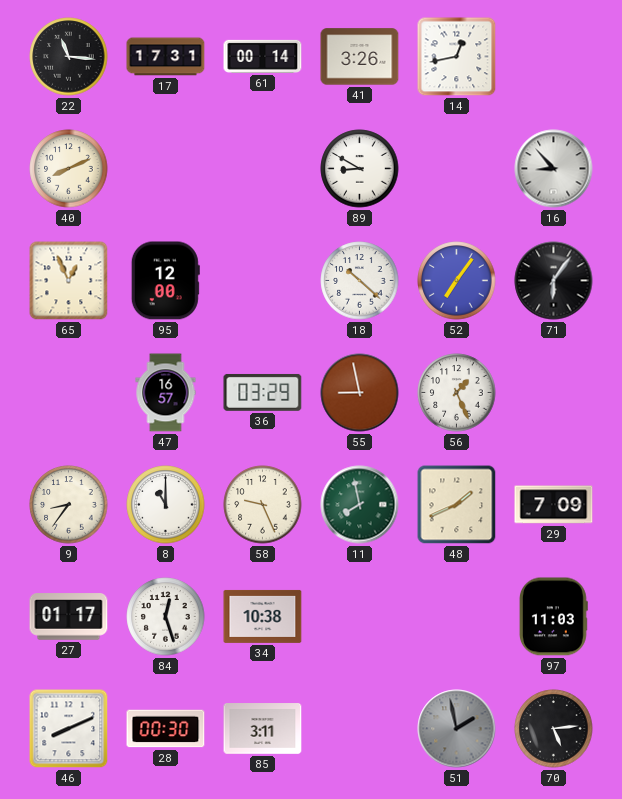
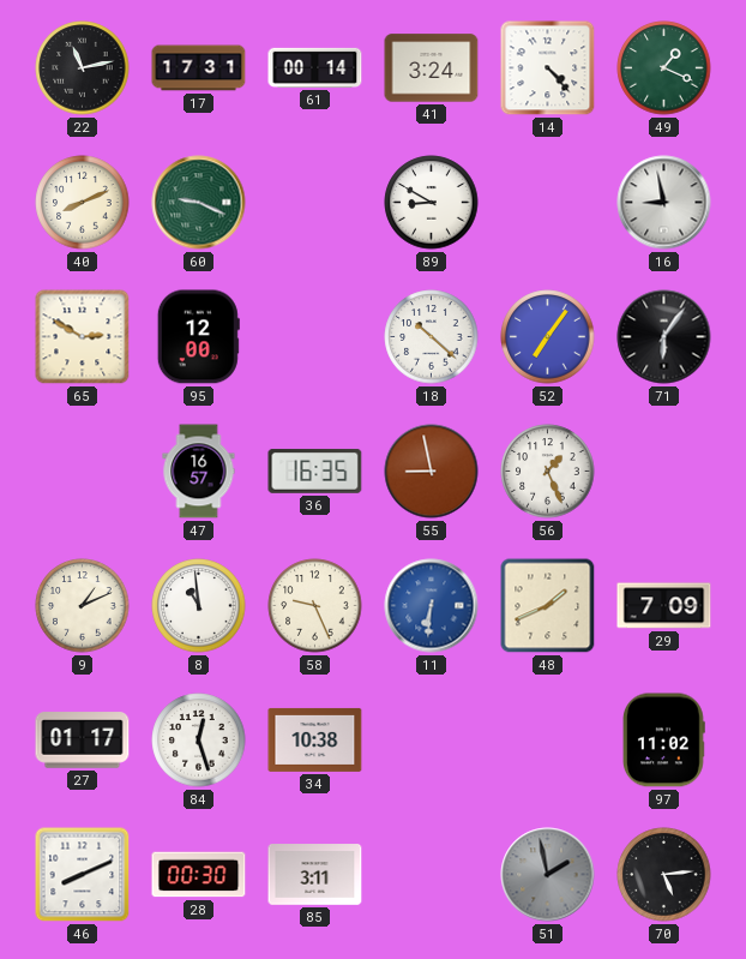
22: 11:16 -> 11:13
41: 3:26 -> 3:24
14: 12:43 -> 4:23
49: none -> 1:19
60: none -> 9:19
16: 8:53 -> 8:58
65: 12:56 -> 2:50
36: 03:29 -> 16:35
9: 8:36 -> 1:11
8: 11:00 -> 10:59
11: 7:58 -> 6:31
11 dial: green -> blue
97: 11:03 -> 11:02
